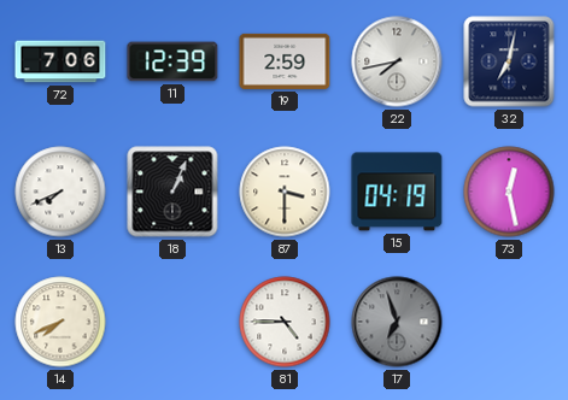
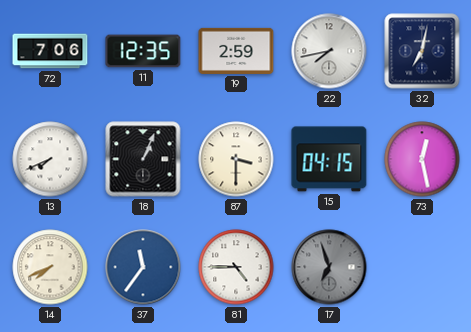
11: 12:39 -> 12:35
15: 04:19 -> 04:15
37: none -> 11:36
